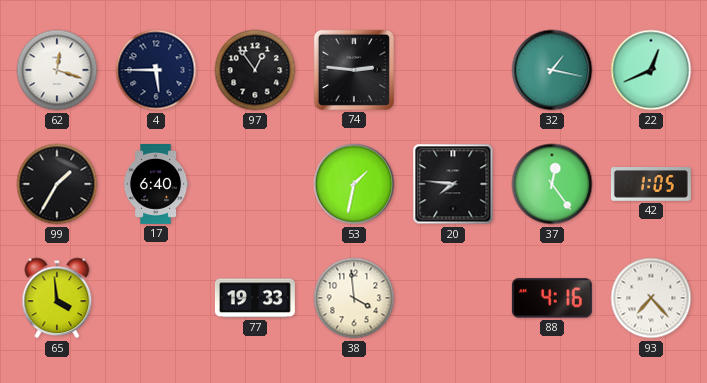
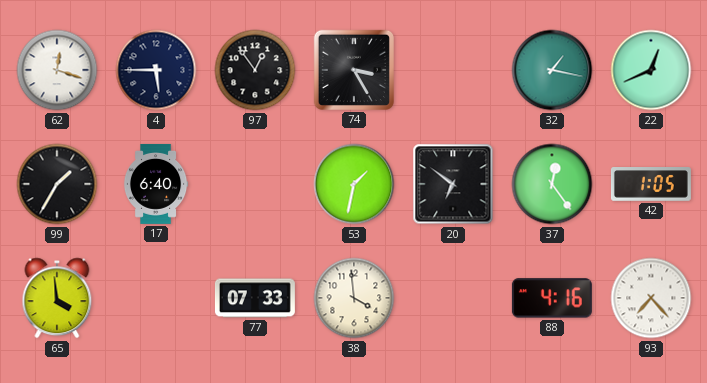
74: 2:46 -> 3:25
20: 7:46 -> 6:51
77: 19:33 -> 07:33
